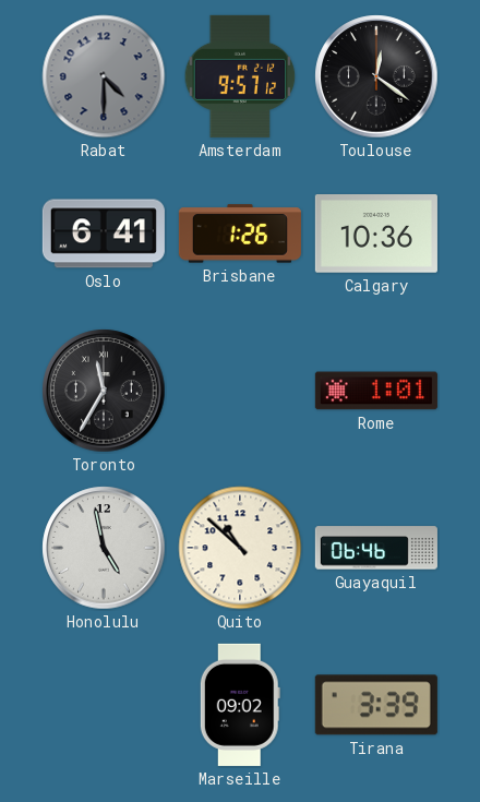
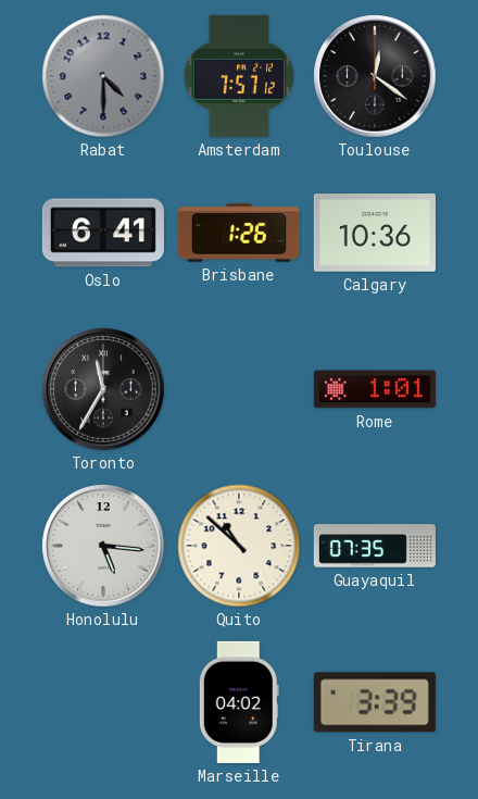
Amsterdam: 9:57 -> 7:57
Honolulu: 4:58 -> 5:16
Guayaquil: 06:46 -> 07:35
Marseille: 09:02 -> 04:02
